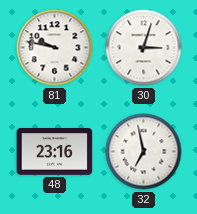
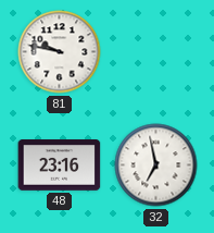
30: 3:03 -> none
